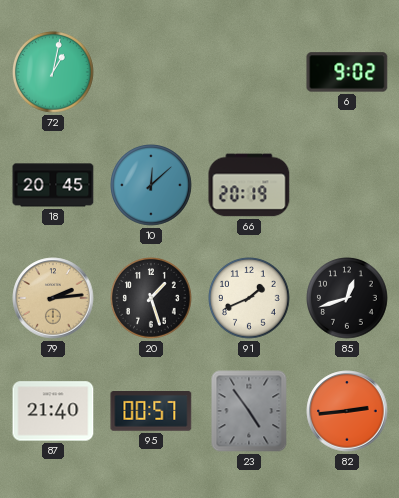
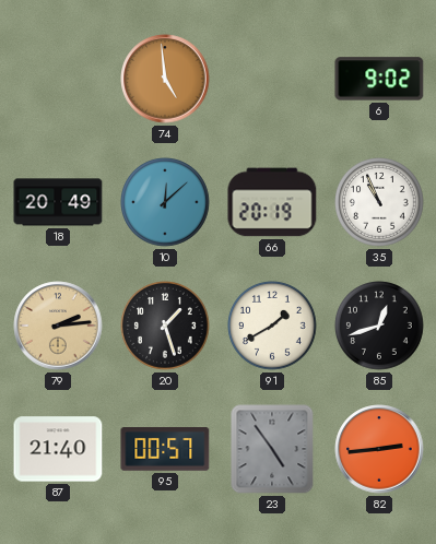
72: 1:02 -> none
74: none -> 4:59
18: 20:45 -> 20:49
35: none -> 10:56
91: 1:41 -> 1:40
